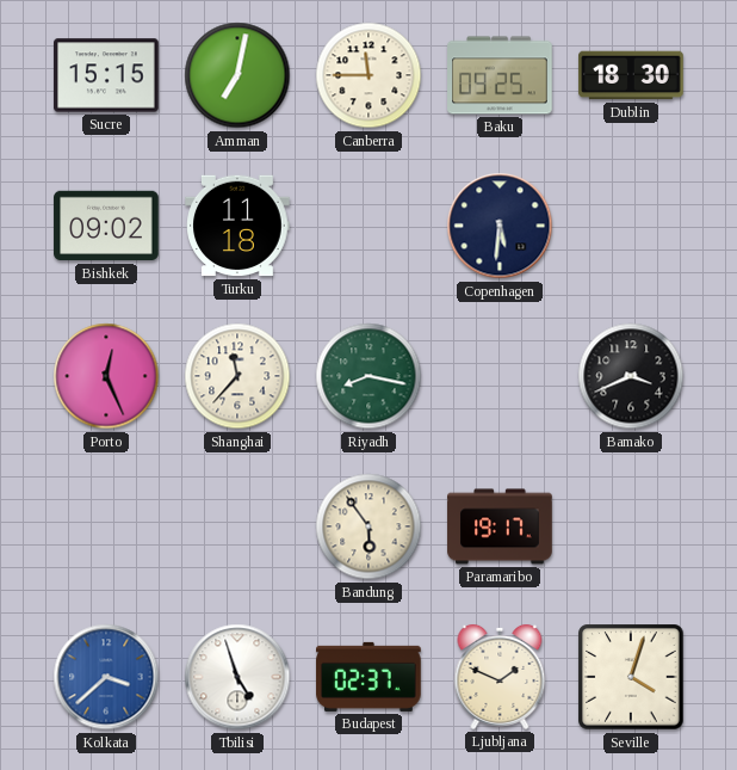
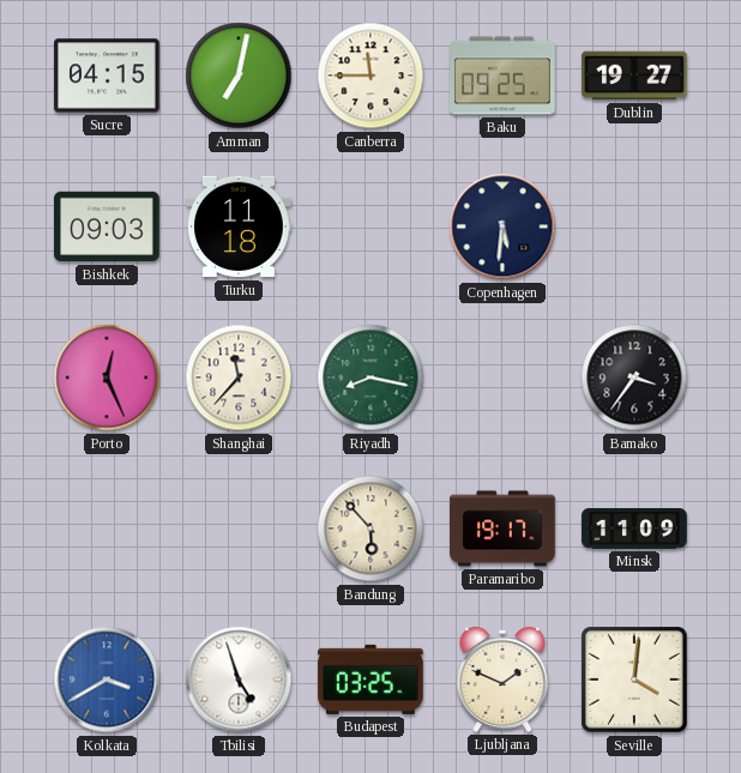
Sucre: 15:15 -> 04:15
Dublin: 18:30 -> 19:27
Bishkek: 09:02 -> 09:03
Bamako: 3:41 -> 3:36
Bandung: 5:54 -> 5:53
Minsk: none -> 11:09
Kolkata: 3:38 -> 3:40
Budapest: 02:37 -> 03:25
Seville: 4:03 -> 4:01
